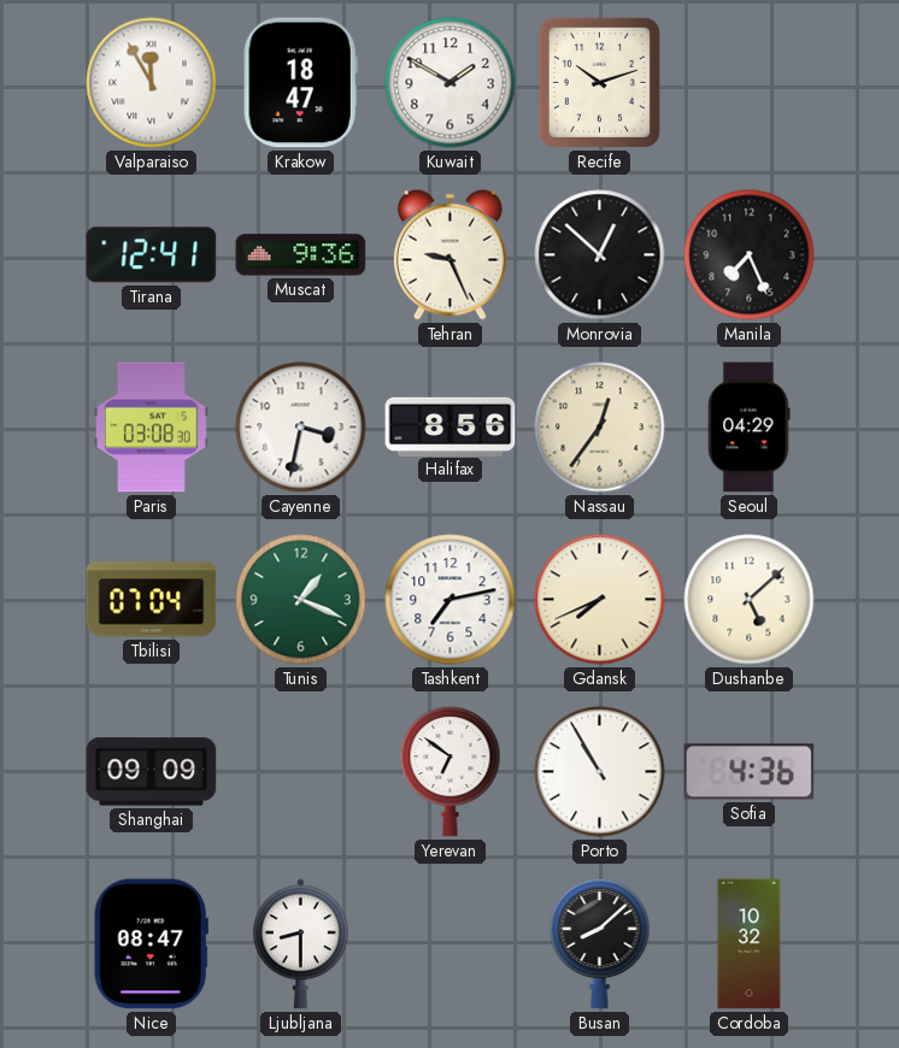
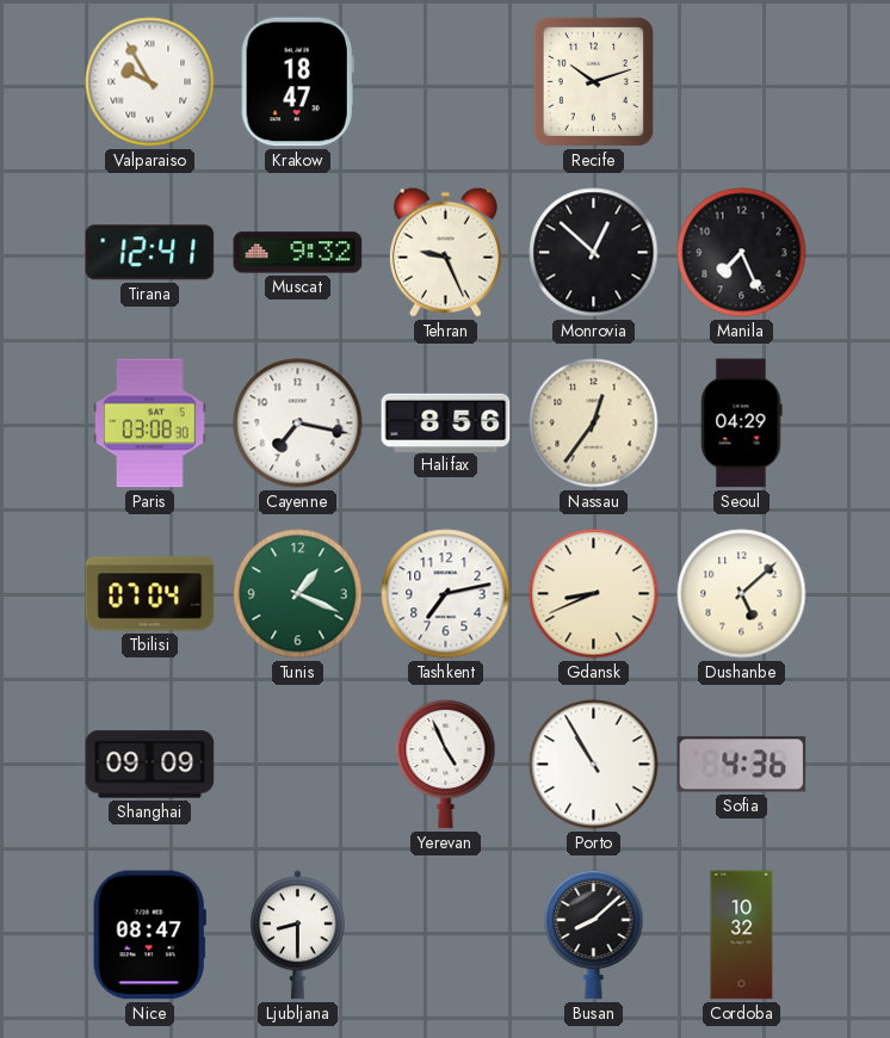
Valparaiso: 11:55 -> 9:55
Kuwait: 1:50 -> none
Muscat: 9:36 -> 9:32
Cayenne: 3:32 -> 7:17
Gdansk: 7:41 -> 8:41
Yerevan: 6:51 -> 4:56
